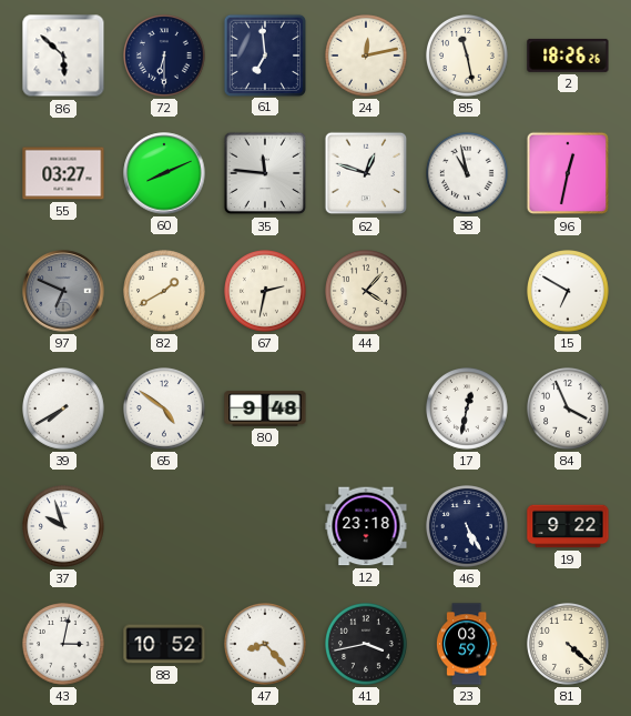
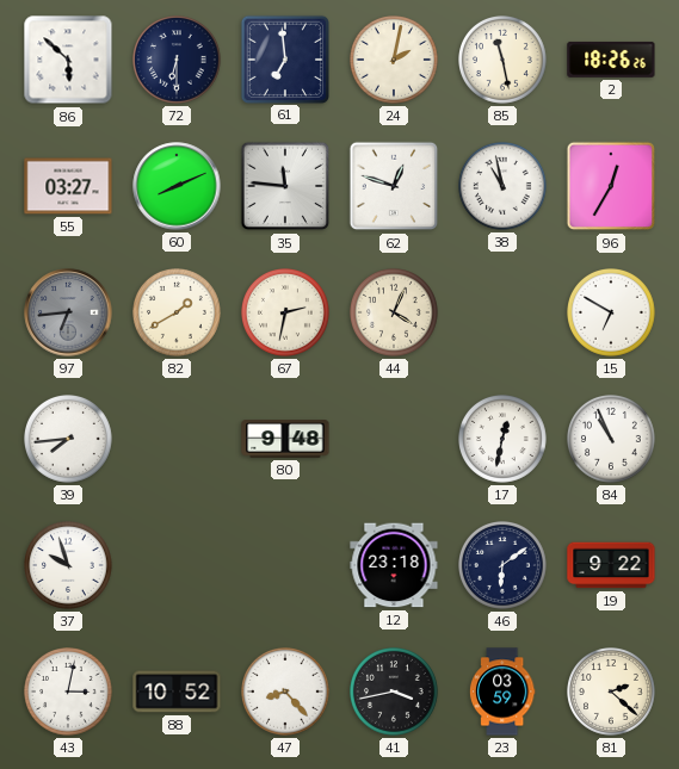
24: 12:13 -> 2:02
96: 12:32 -> 12:35
97: 6:49 -> 6:44
44: 4:07 -> 4:04
39: 7:40 -> 7:44
65: 4:51 -> none
84: 3:56 -> 10:56
46: 5:25 -> 6:09
81: 4:22 -> 2:22
